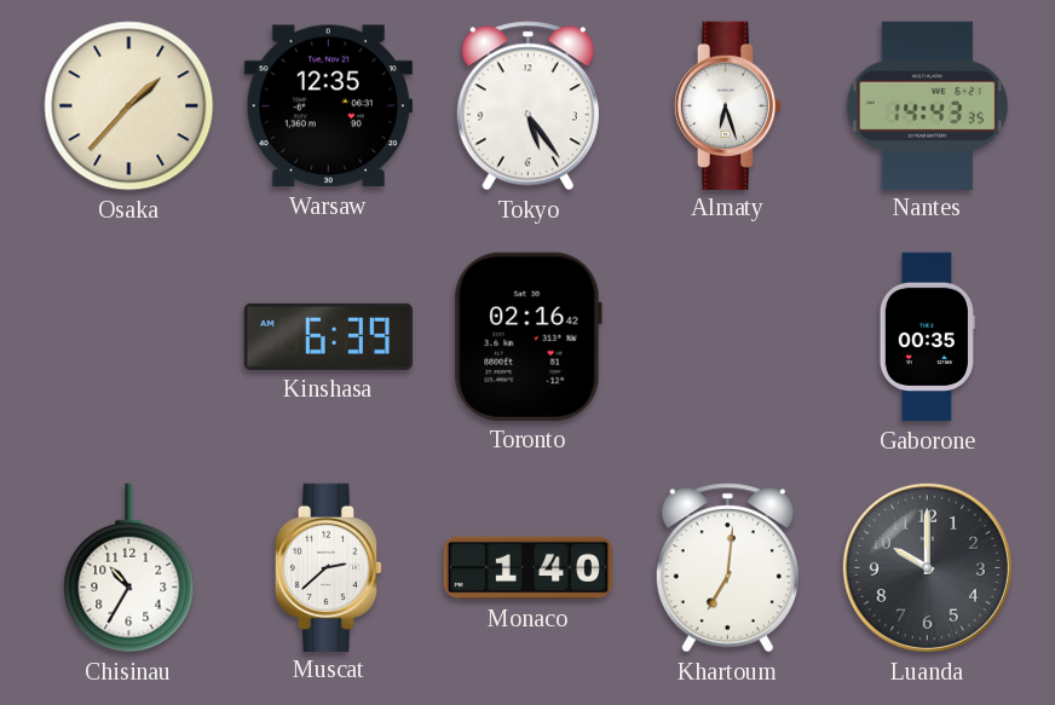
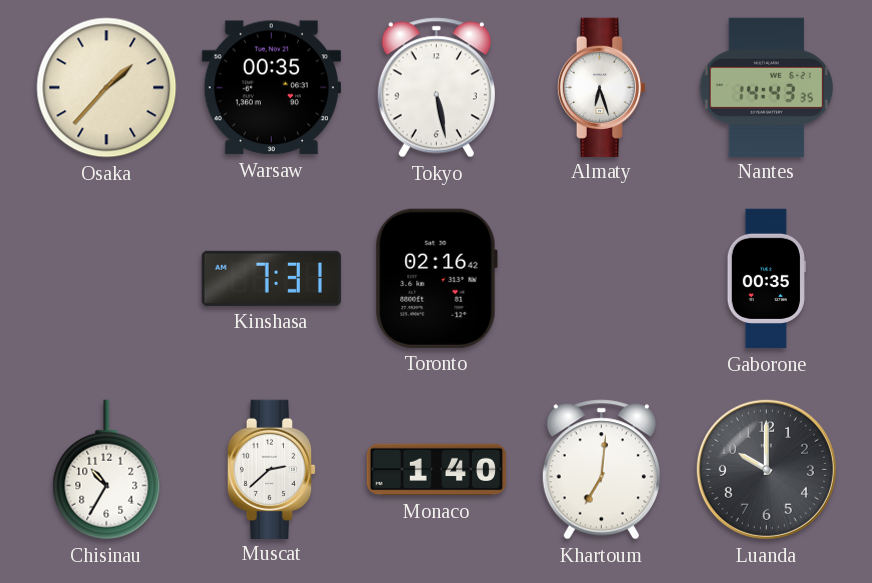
Warsaw: 12:35 -> 00:35
Tokyo: 5:24 -> 5:28
Kinshasa: 6:39 -> 7:31
